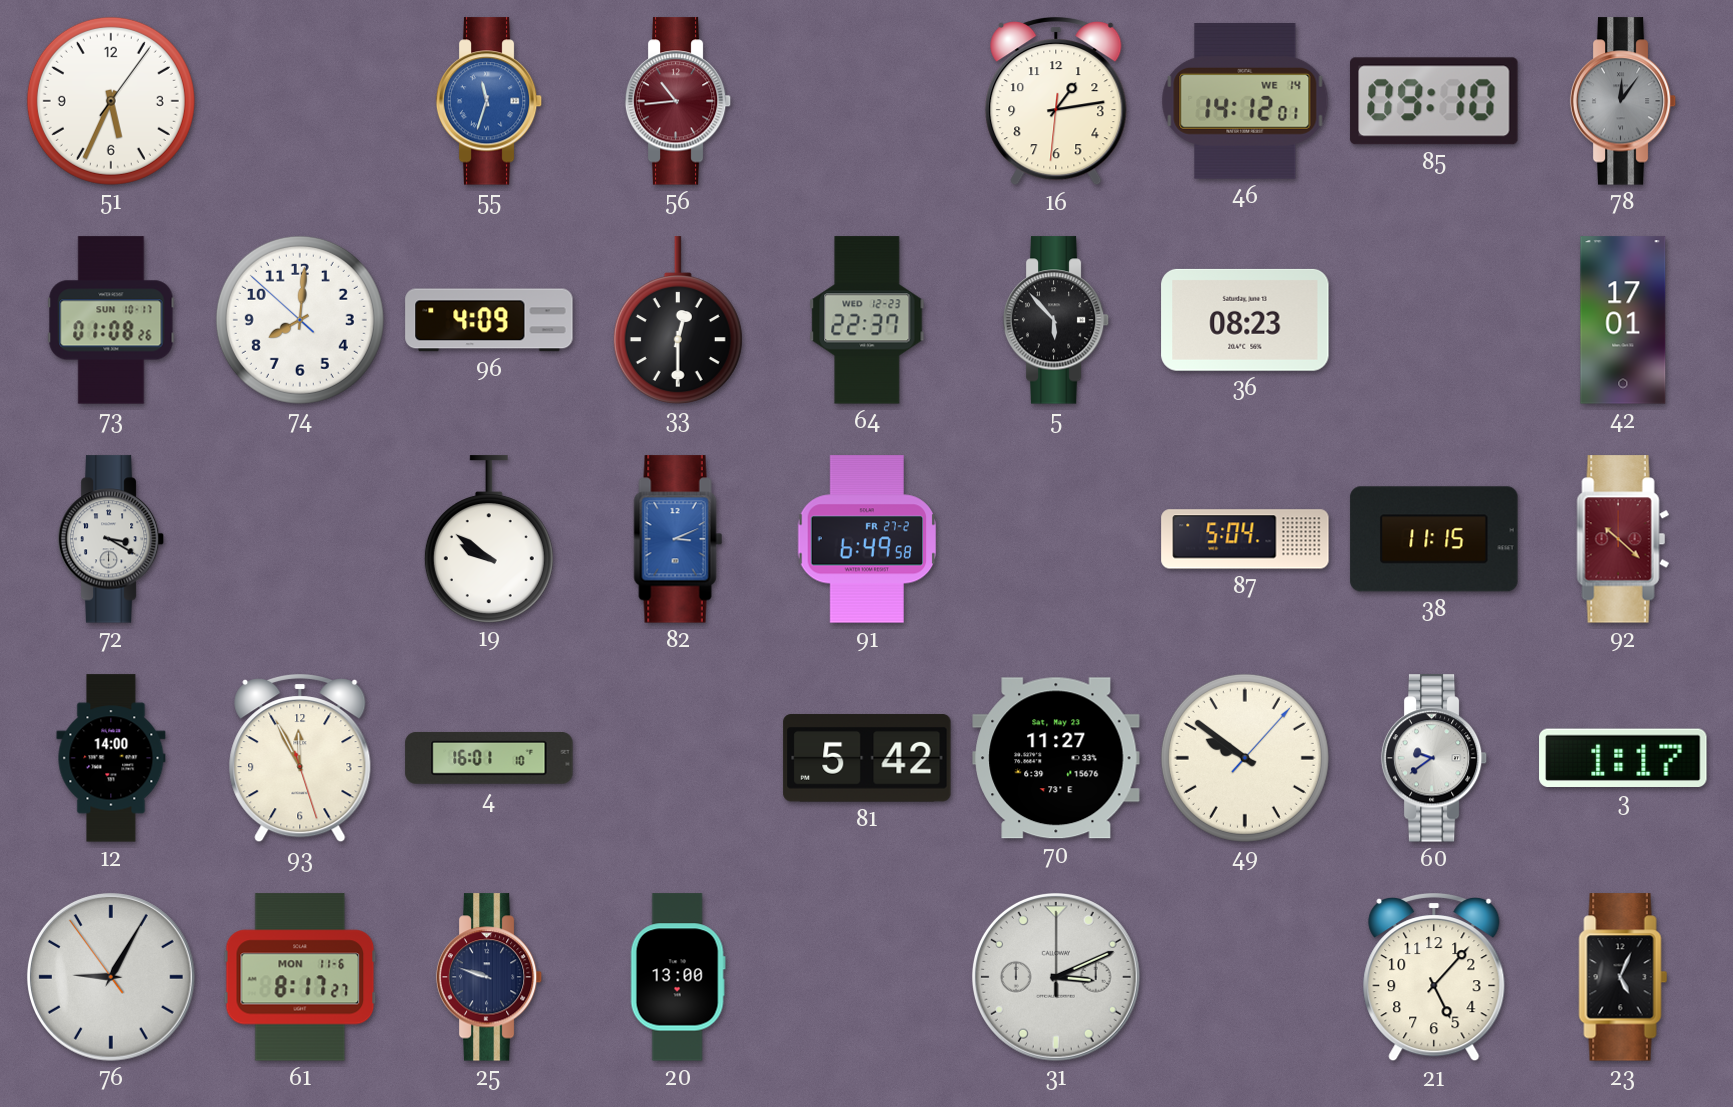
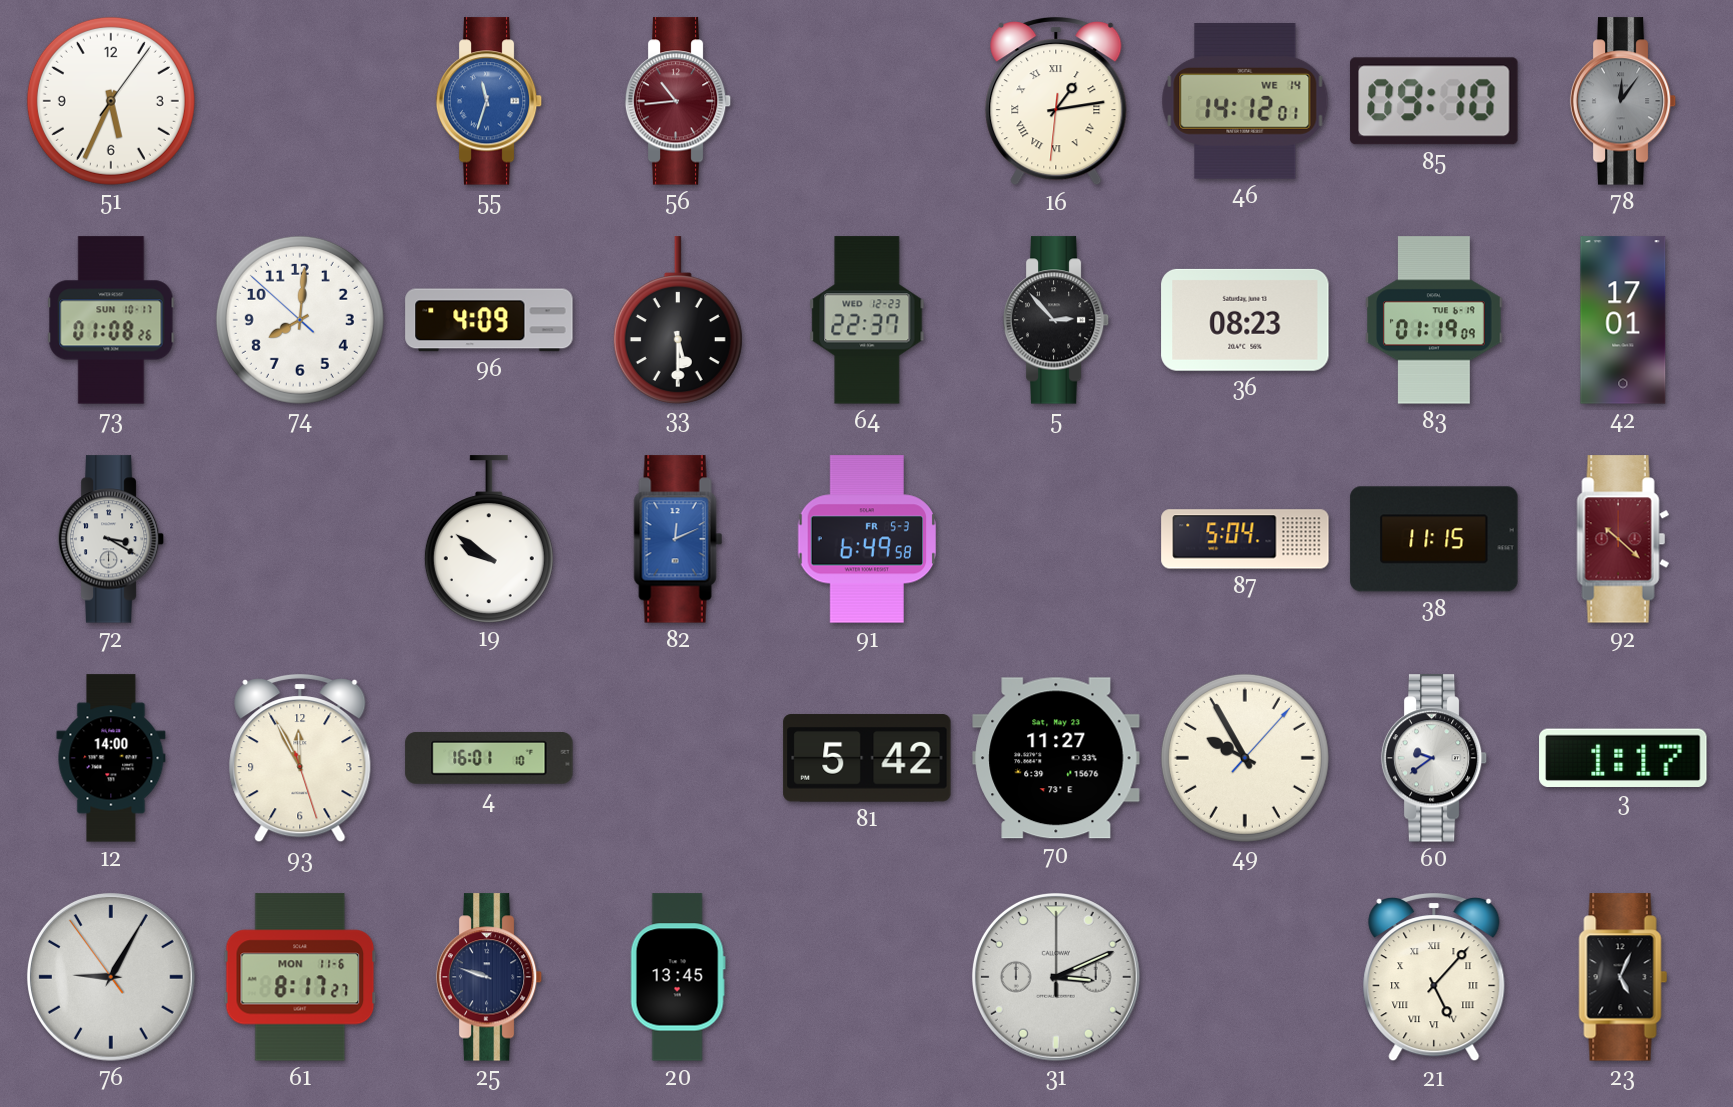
16 numerals: Arabic -> Roman
33: 12:30 -> 5:30
5: 5:53 -> 2:53
83: none -> 01:19
82: 3:11 -> 12:11
91 date: FR 27-2 -> FR 5-3
49: 9:51 -> 9:55
20: 13:00 -> 13:45
21 numerals: Arabic -> Roman
